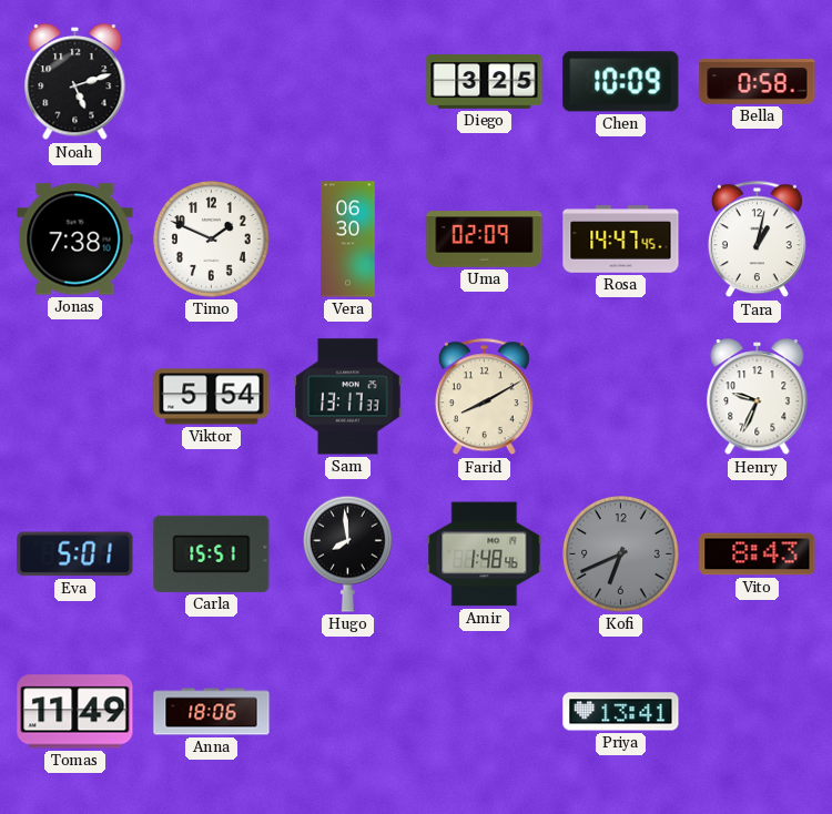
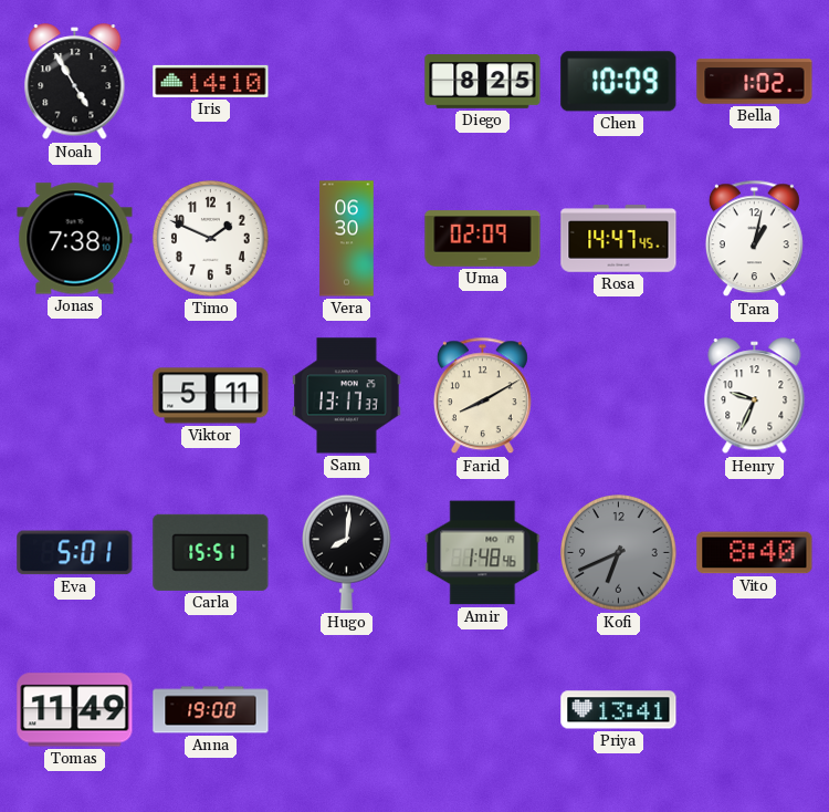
Noah: 5:12 -> 4:55
Iris: none -> 14:10
Diego: 3:25 -> 8:25
Bella: 0:58 -> 1:02
Viktor: 5:54 -> 5:11
Hugo: 7:59 -> 8:01
Vito: 8:43 -> 8:40
Anna: 18:06 -> 19:00
